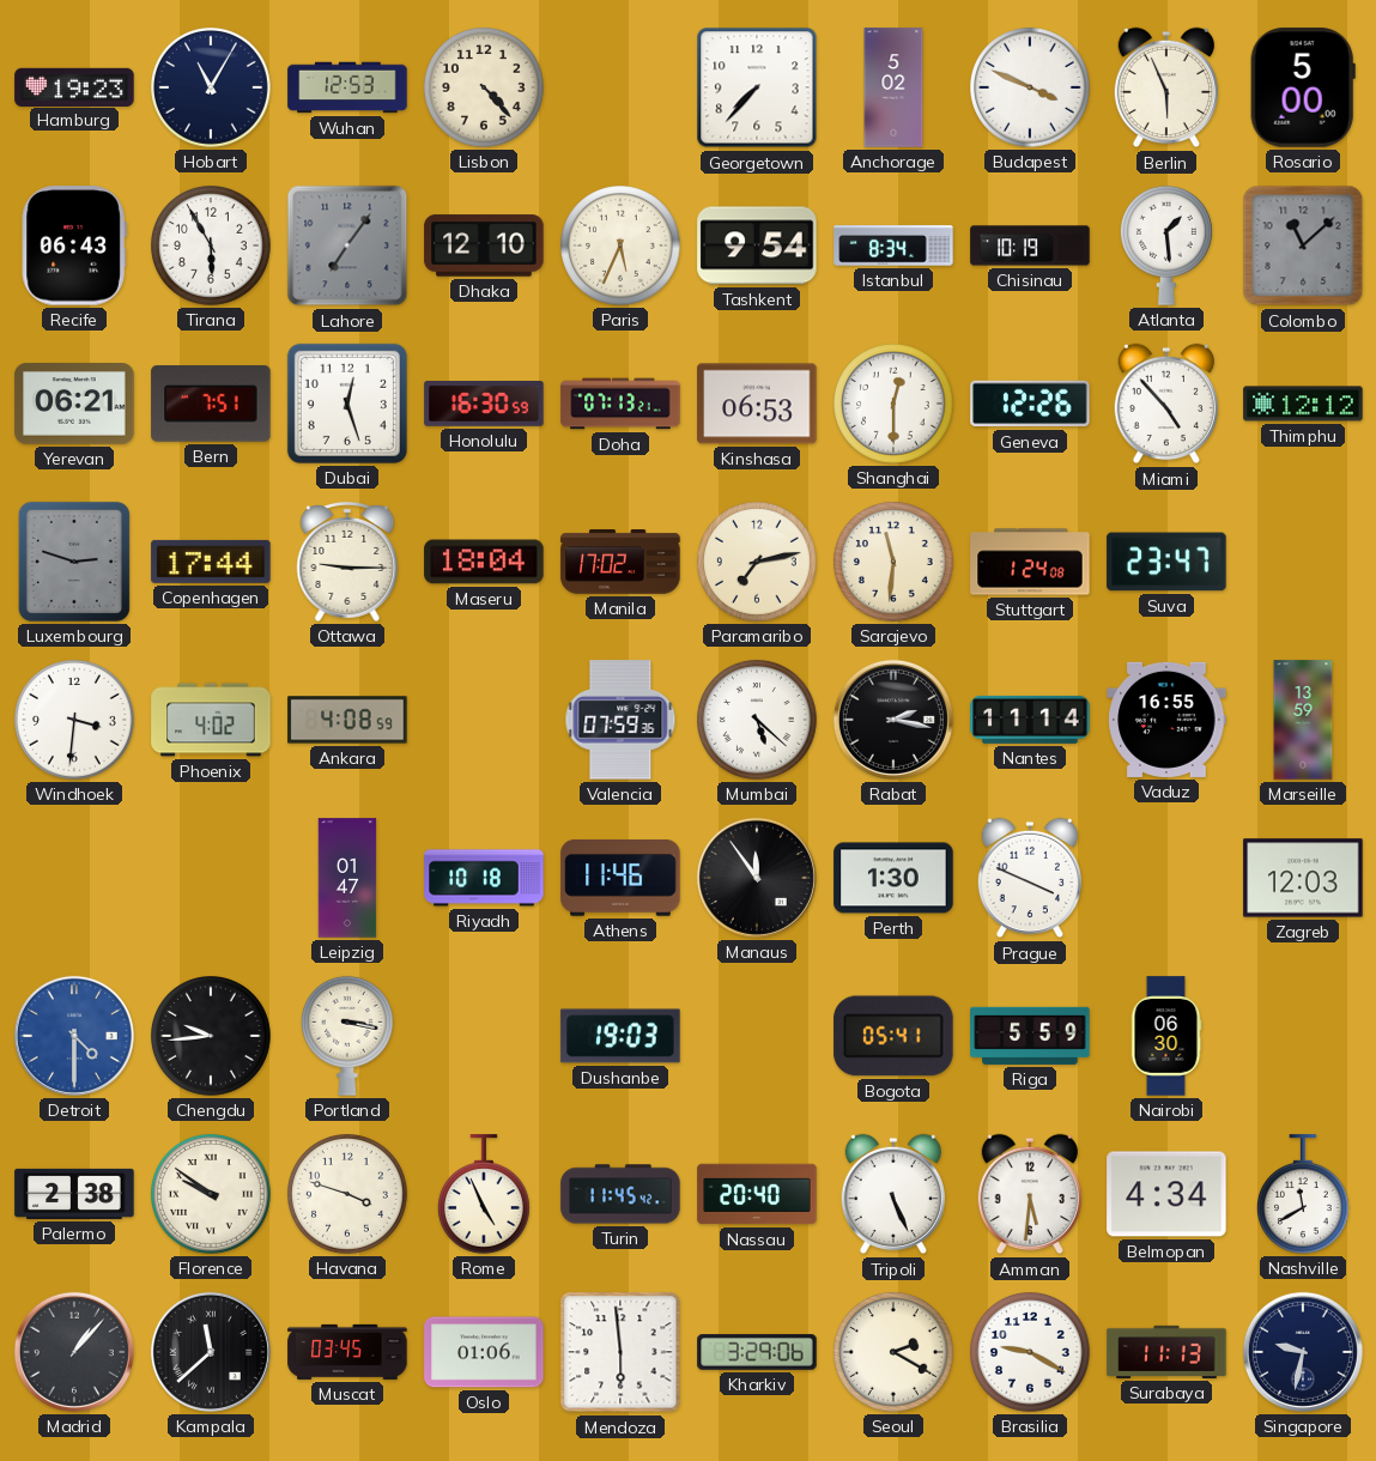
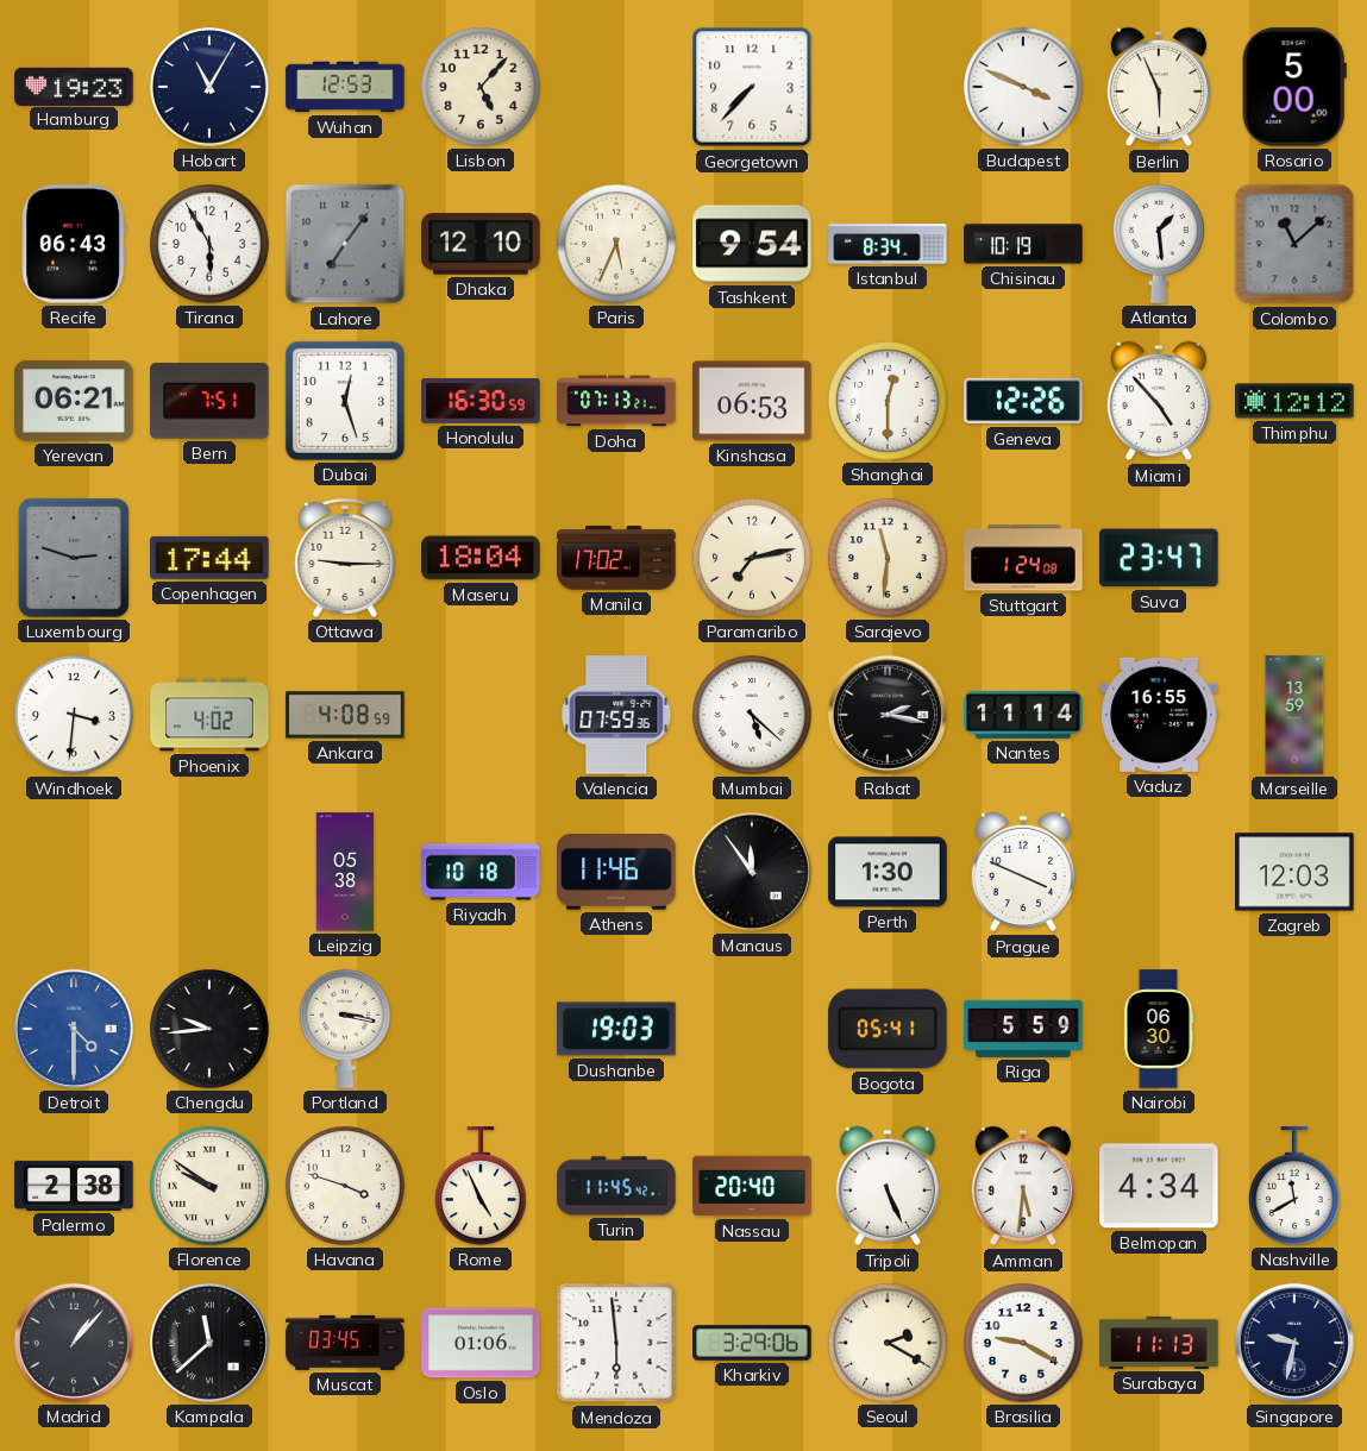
Lisbon: 4:23 -> 5:07
Anchorage: 5:02 -> none
Leipzig: 01:47 -> 05:38
